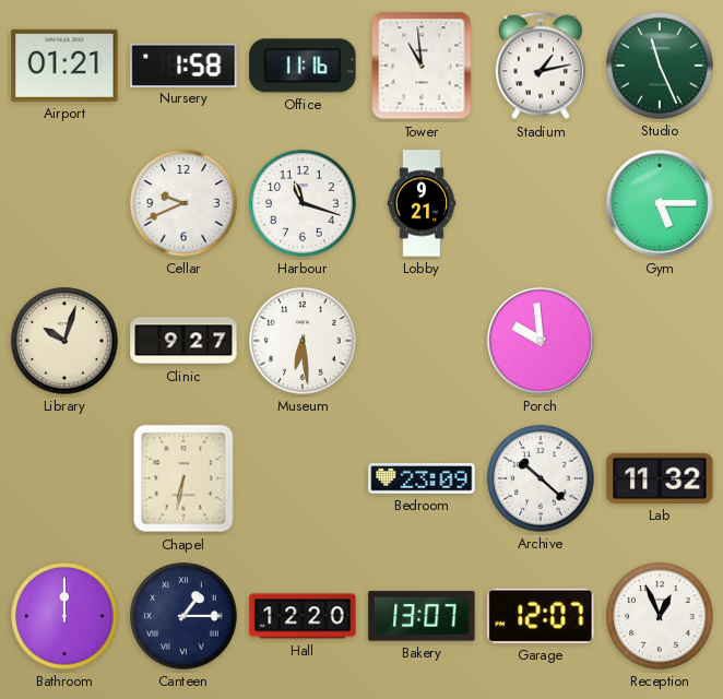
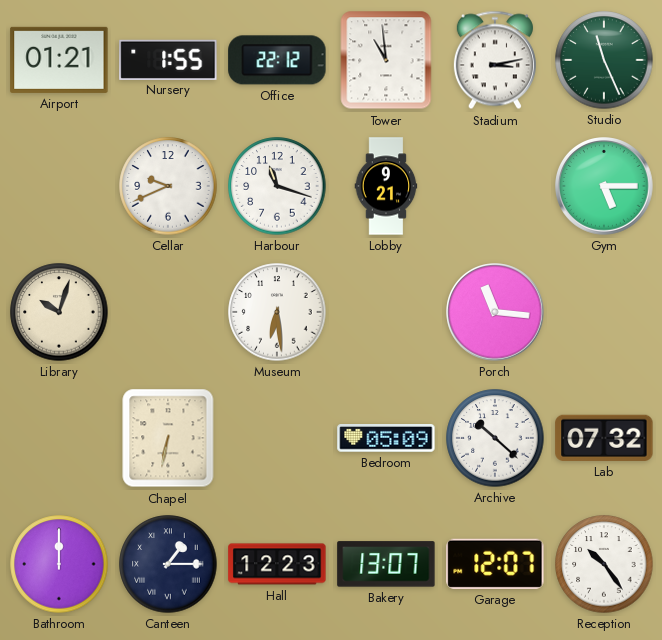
Nursery: 1:58 -> 1:55
Office: 11:16 -> 22:12
Stadium: 1:13 -> 3:13
Clinic: 9:27 -> none
Porch: 9:59 -> 11:16
Bedroom: 23:09 -> 05:09
Lab: 11:32 -> 07:32
Hall: 12:20 -> 12:23
Reception: 12:56 -> 10:24
